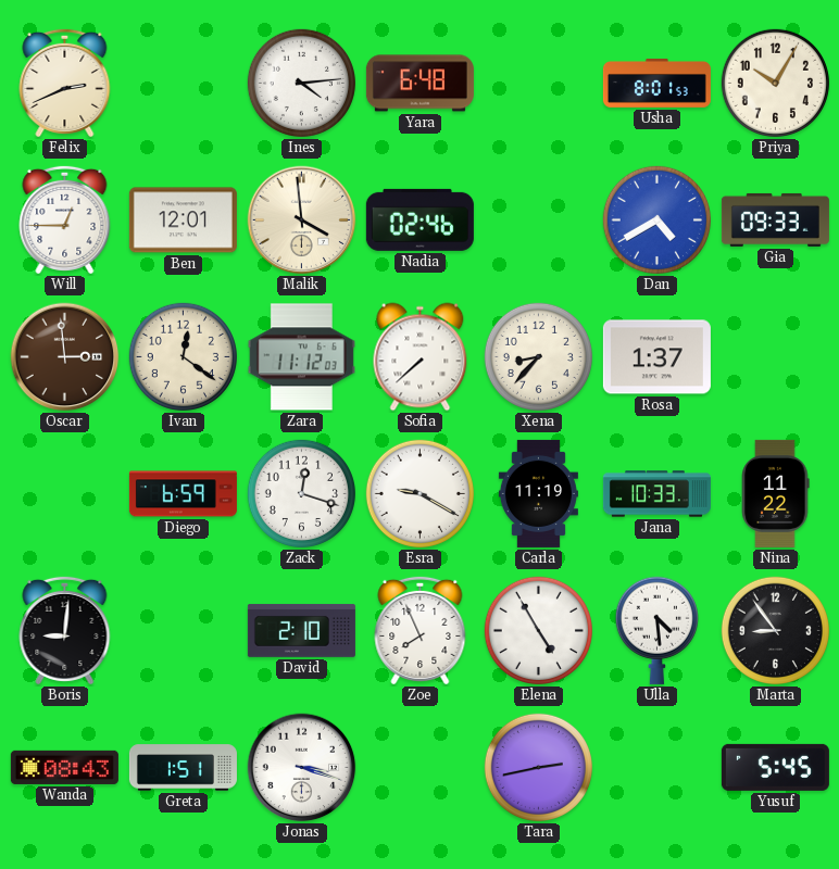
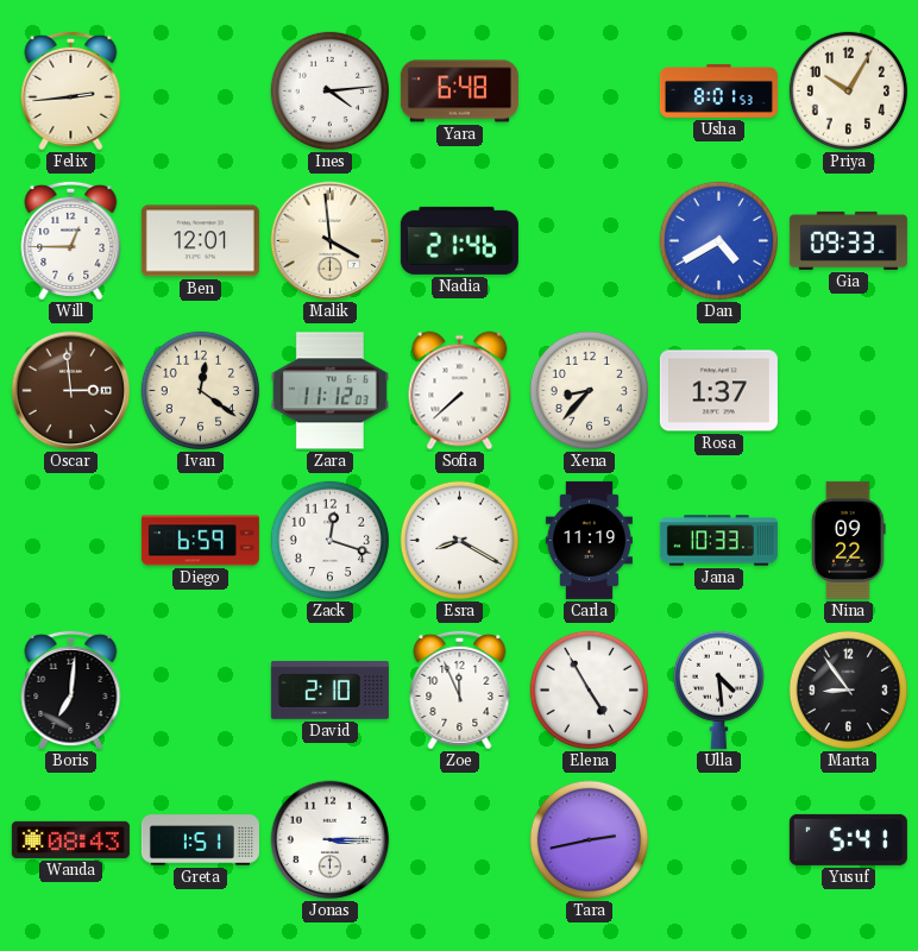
Felix: 2:41 -> 2:44
Nadia: 02:46 -> 21:46
Esra: 9:20 -> 8:20
Nina: 11:22 -> 09:22
Boris: 9:01 -> 7:01
Zoe: 7:56 -> 11:56
Jonas: 3:18 -> 3:15
Yusuf: 5:45 -> 5:41
